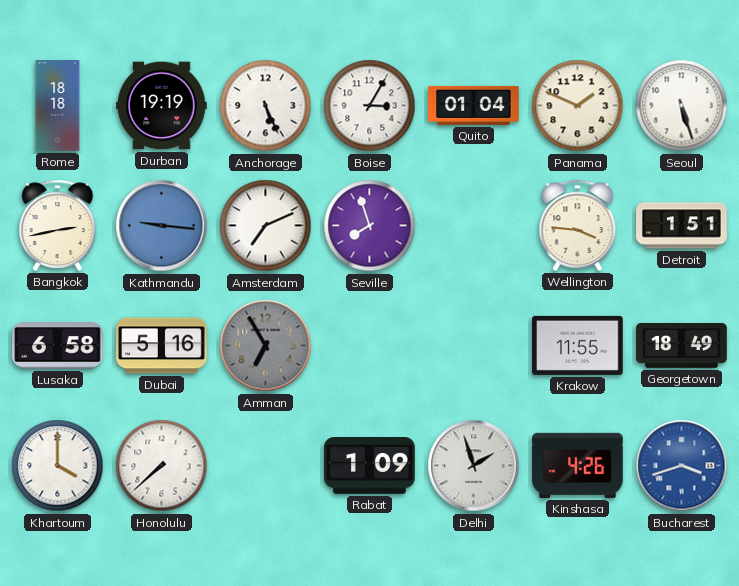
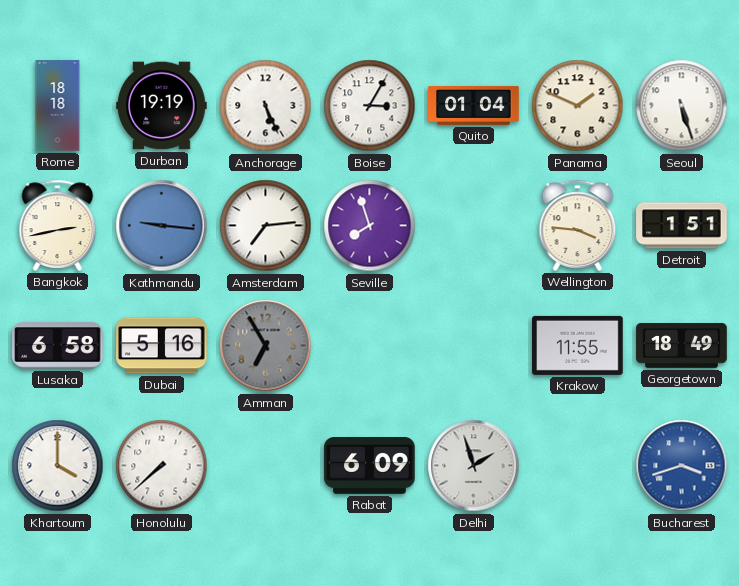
Amsterdam: 7:11 -> 7:14
Rabat: 1:09 -> 6:09
Kinshasa: 4:26 -> none
